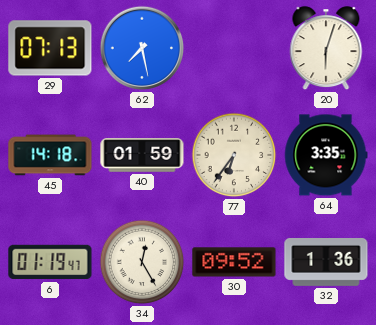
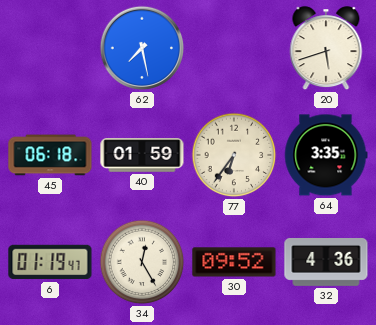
29: 07:13 -> none
20: 6:03 -> 5:42
45: 14:18 -> 06:18
32: 1:36 -> 4:36
